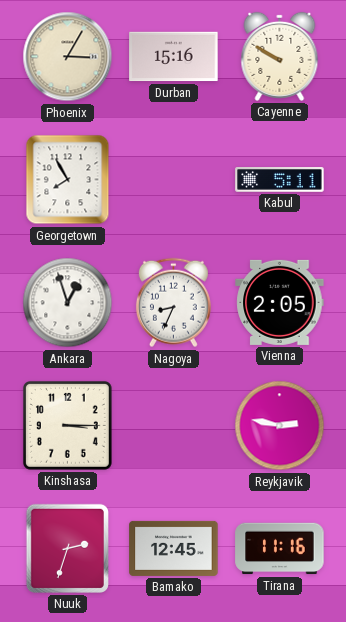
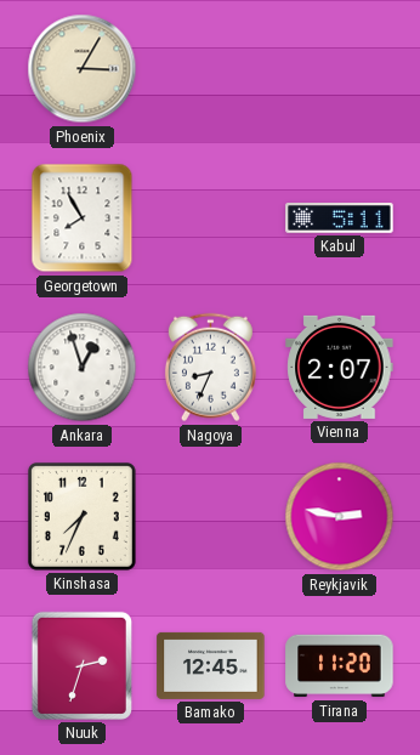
Durban: 15:16 -> none
Cayenne: 9:50 -> none
Vienna: 2:05 -> 2:07
Kinshasa: 3:15 -> 7:34
Tirana: 11:16 -> 11:20
